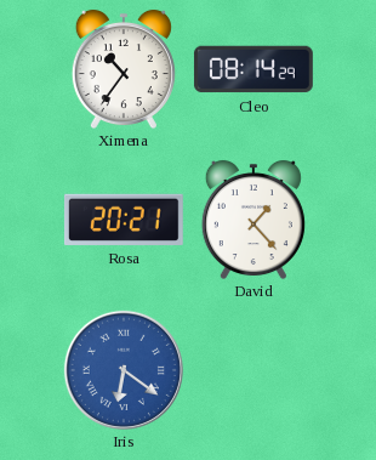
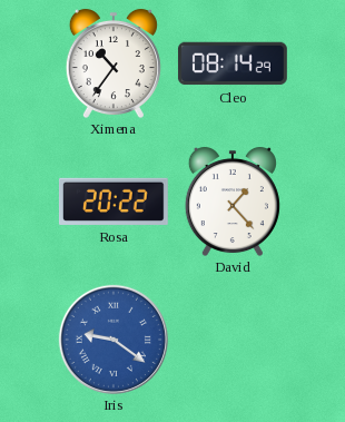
Rosa: 20:21 -> 20:22
Iris: 6:21 -> 9:21
